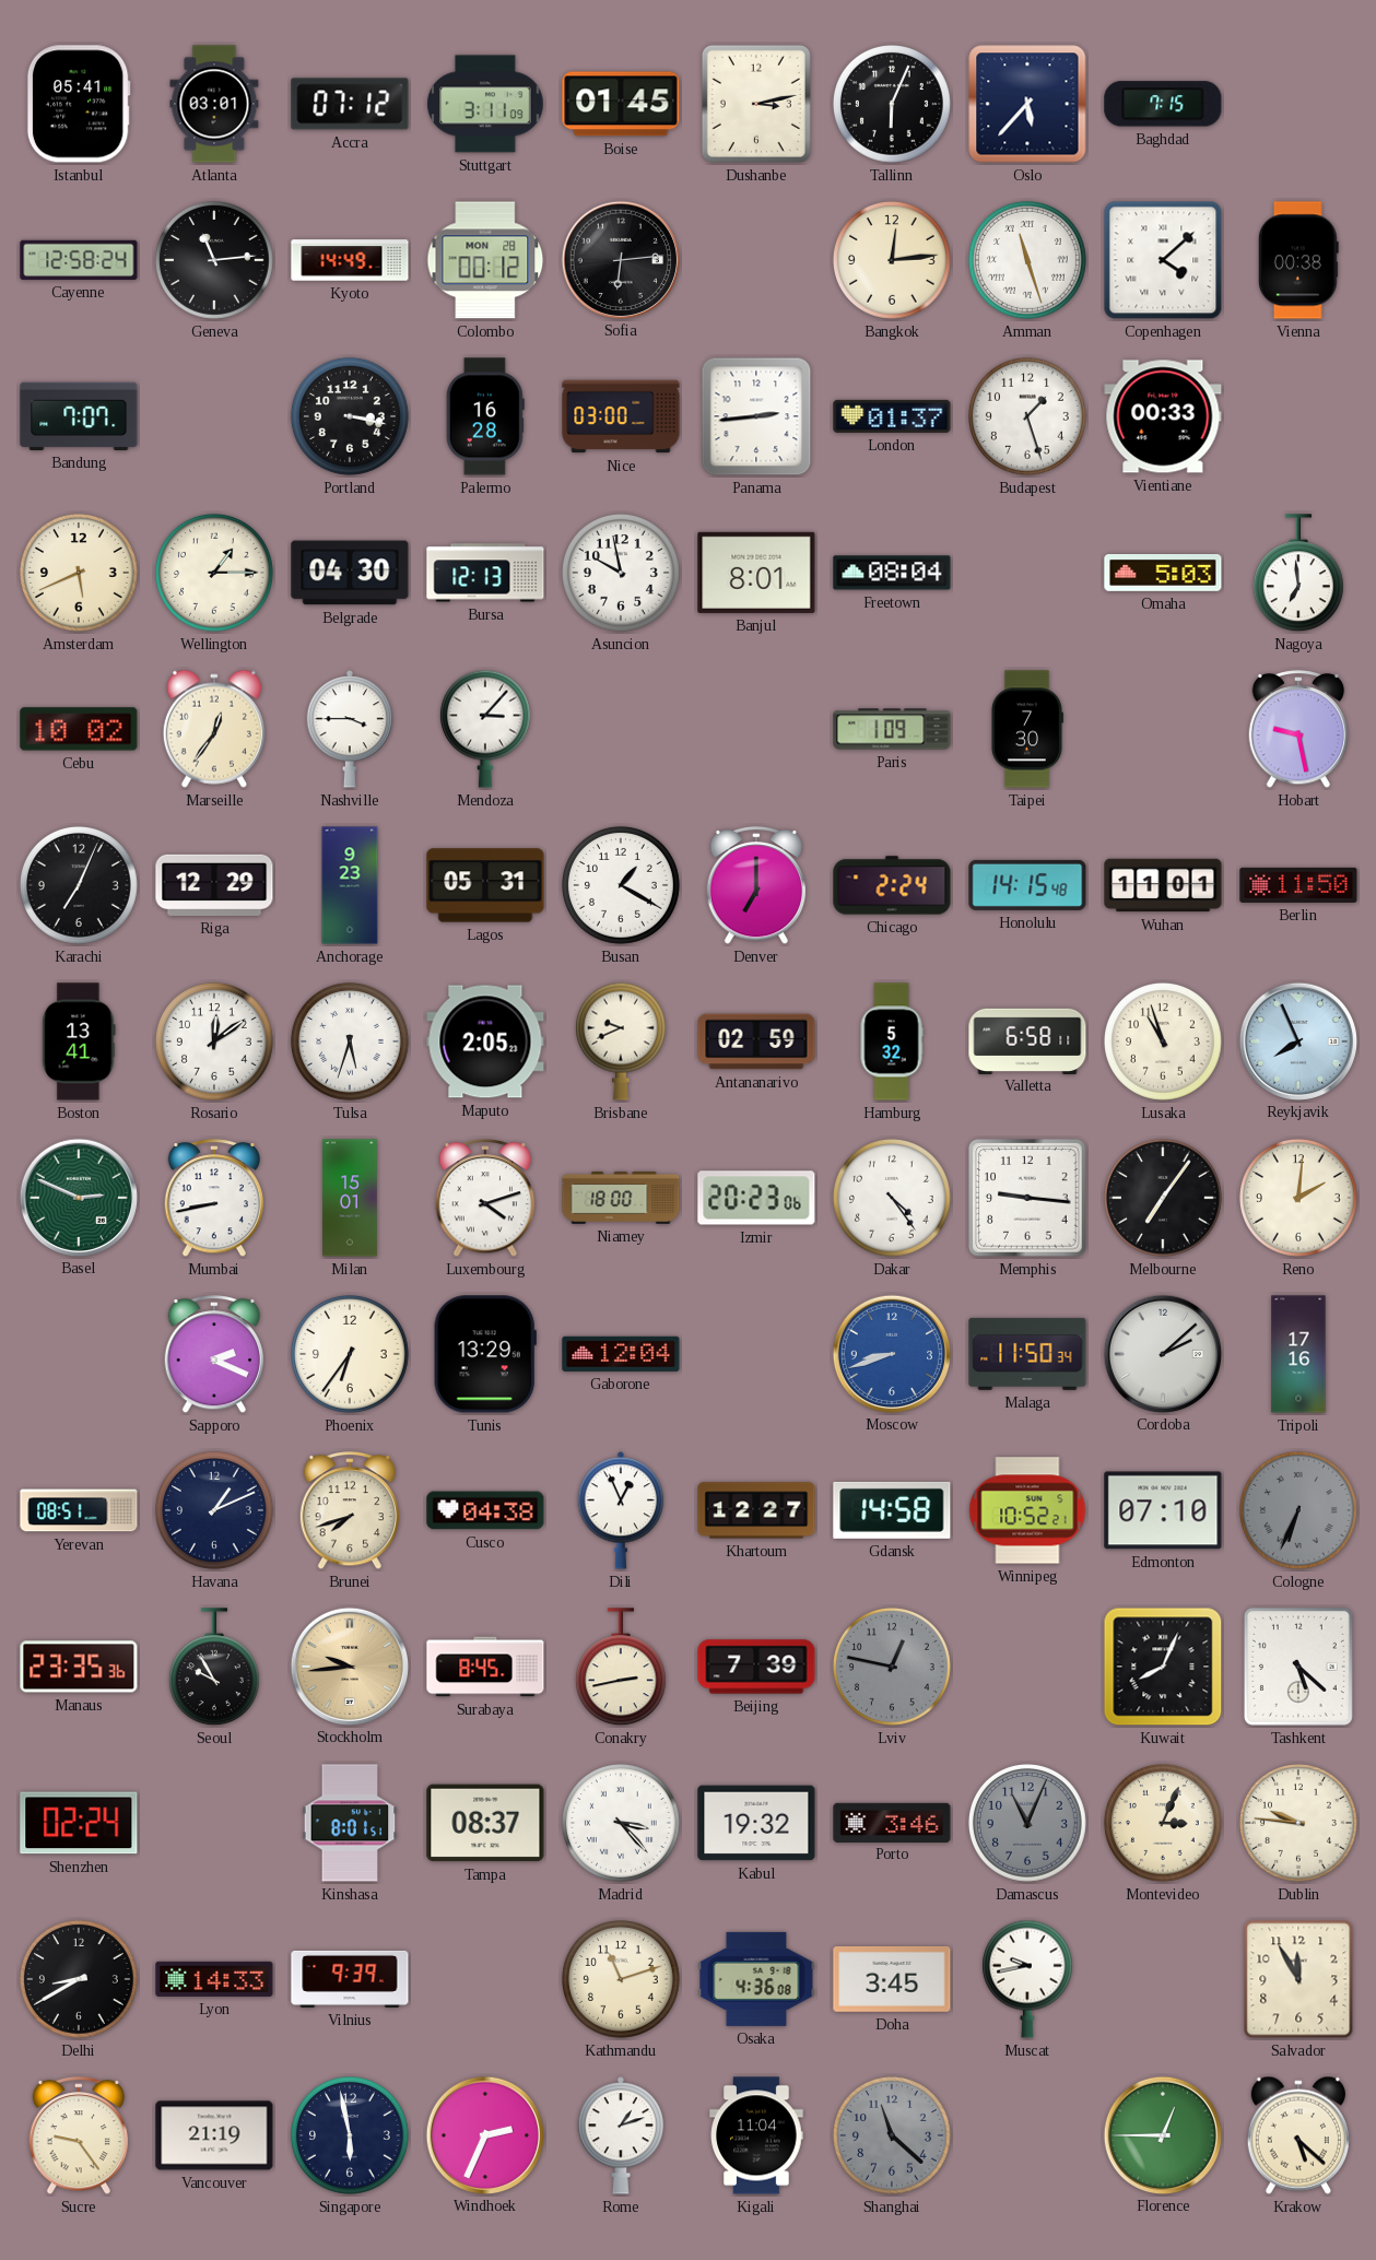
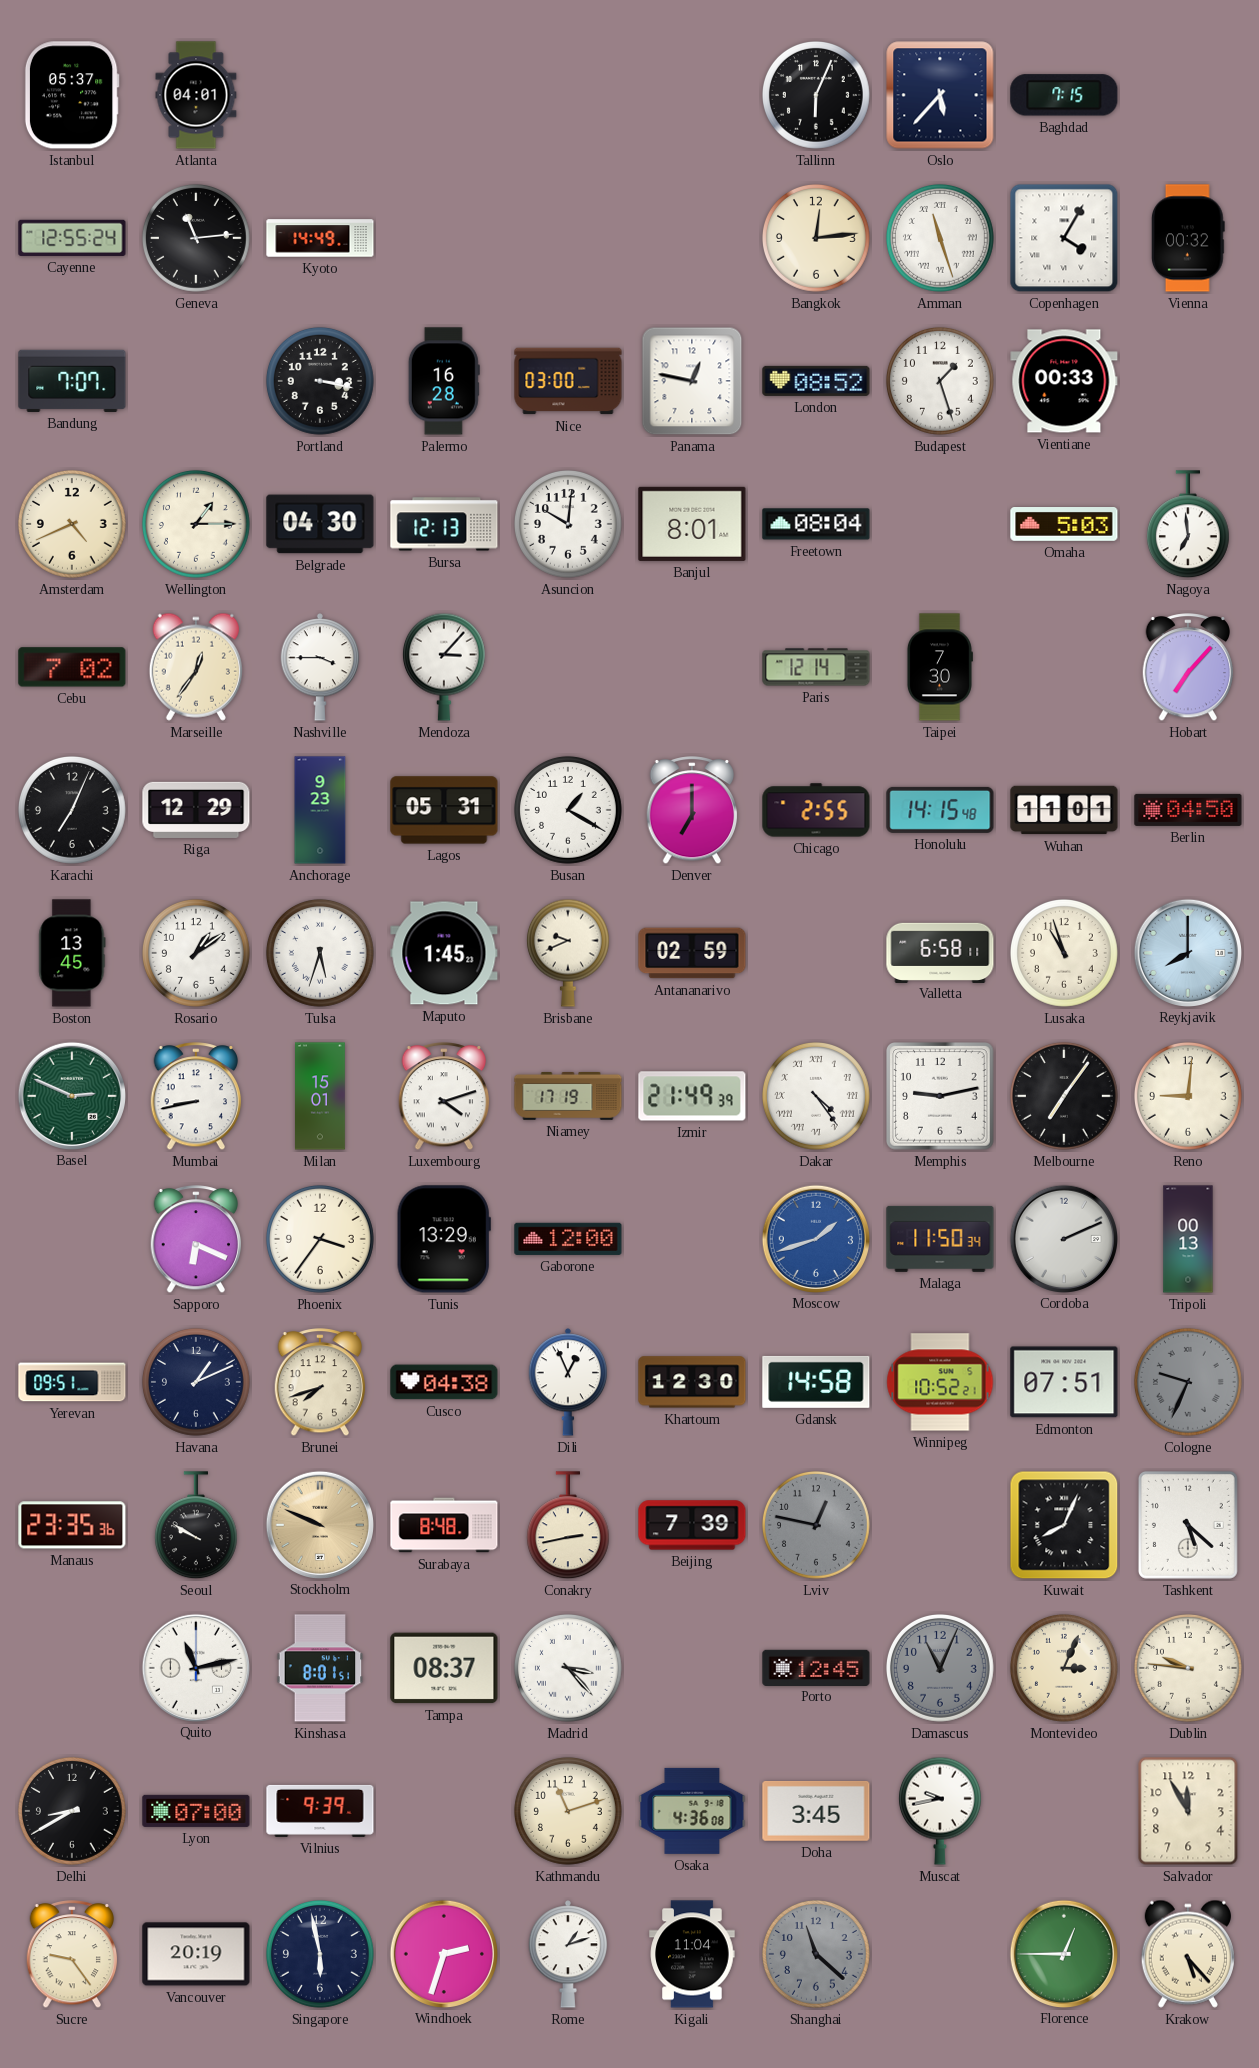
Istanbul: 05:41 -> 05:37
Atlanta: 03:01 -> 04:01
Accra: 07:12 -> none
Stuttgart: 3:11 -> none
Boise: 01:45 -> none
Dushanbe: 3:13 -> none
Cayenne: 12:58 -> 12:55
Colombo: 00:12 -> none
Sofia: 6:14 -> none
Copenhagen: 4:08 -> 4:05
Vienna: 00:38 -> 00:32
Panama: 2:44 -> 12:47
London: 01:37 -> 08:52
Amsterdam: 5:41 -> 4:41
Asuncion: 9:58 -> 10:01
Cebu: 10:02 -> 7:02
Paris: 1:09 -> 12:14
Hobart: 9:28 -> 7:07
Chicago: 2:24 -> 2:55
Berlin: 11:50 -> 04:50
Boston: 13:41 -> 13:45
Rosario: 12:09 -> 1:09
Maputo: 2:05 -> 1:45
Hamburg: 5:32 -> none
Reykjavik: 7:56 -> 8:00
Niamey: 18:00 -> 17:19
Izmir: 20:23 -> 21:49
Dakar numerals: Arabic -> Roman
Memphis: 9:16 -> 9:13
Reno: 2:01 -> 9:01
Sapporo: 2:19 -> 6:19
Phoenix: 6:36 -> 3:36
Gaborone: 12:04 -> 12:00
Moscow: 8:42 -> 1:42
Cordoba: 2:08 -> 2:11
Tripoli: 17:16 -> 00:13
Yerevan: 08:51 -> 09:51
Khartoum: 12:27 -> 12:30
Edmonton: 07:10 -> 07:51
Cologne: 6:34 -> 9:34
Seoul: 9:55 -> 9:50
Stockholm: 9:44 -> 9:49
Surabaya: 8:45 -> 8:48
Shenzhen: 02:24 -> none
Quito: none -> 11:13
Kabul: 19:32 -> none
Porto: 3:46 -> 12:45
Lyon: 14:33 -> 07:00
Vancouver: 21:19 -> 20:19
Windhoek: 2:34 -> 2:33
Krakow: 5:22 -> 5:23
